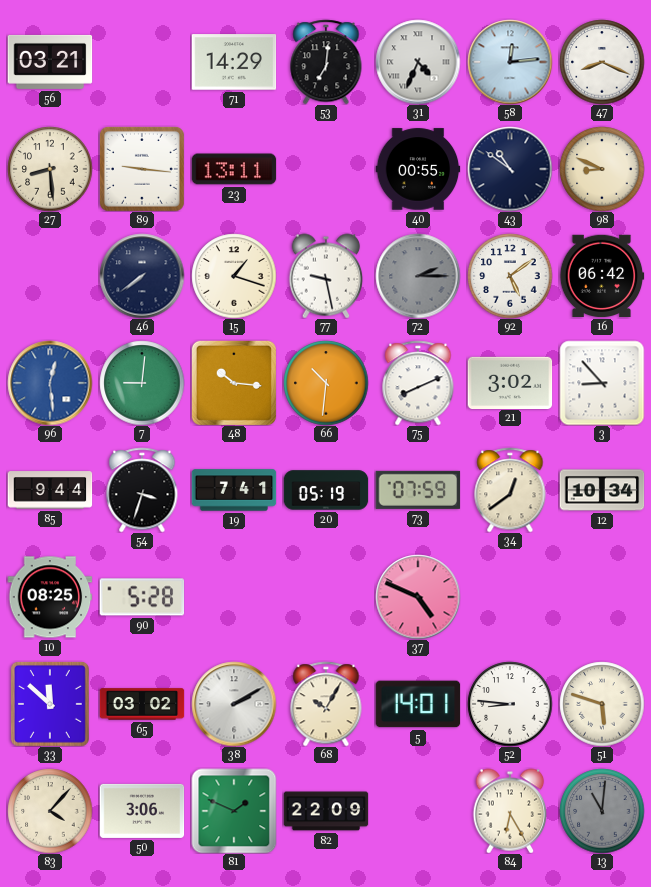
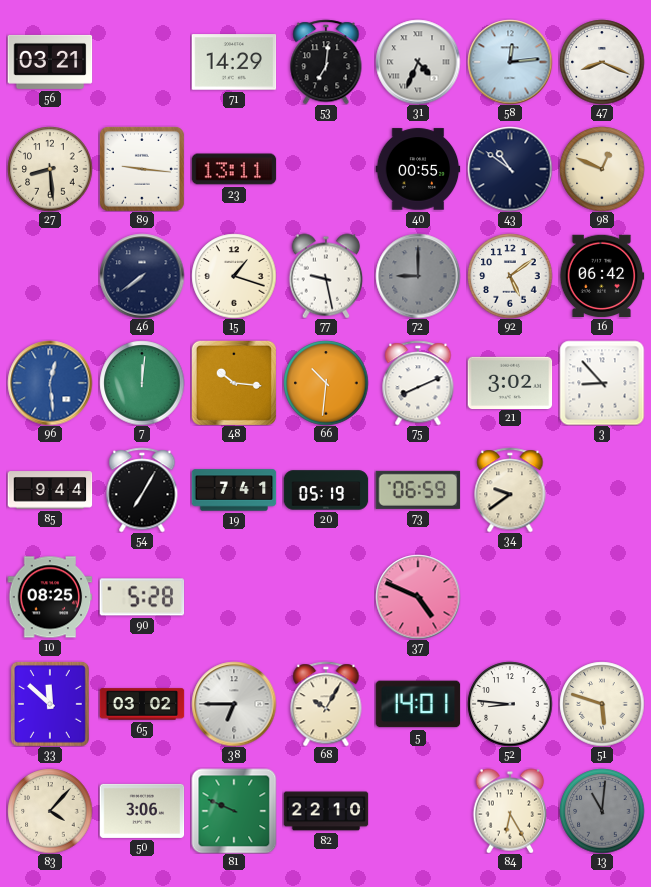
98: 8:49 -> 12:49
72: 2:15 -> 9:00
7: 9:01 -> 12:01
54: 3:33 -> 7:05
73: 07:59 -> 06:59
34: 12:39 -> 9:39
12: 10:34 -> none
38: 2:10 -> 6:45
81: 1:49 -> 9:49
82: 22:09 -> 22:10
